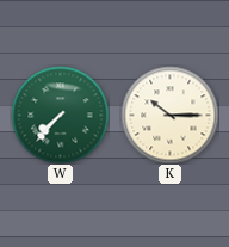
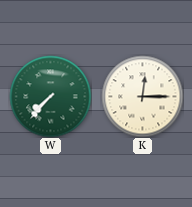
K: 10:15 -> 12:15
